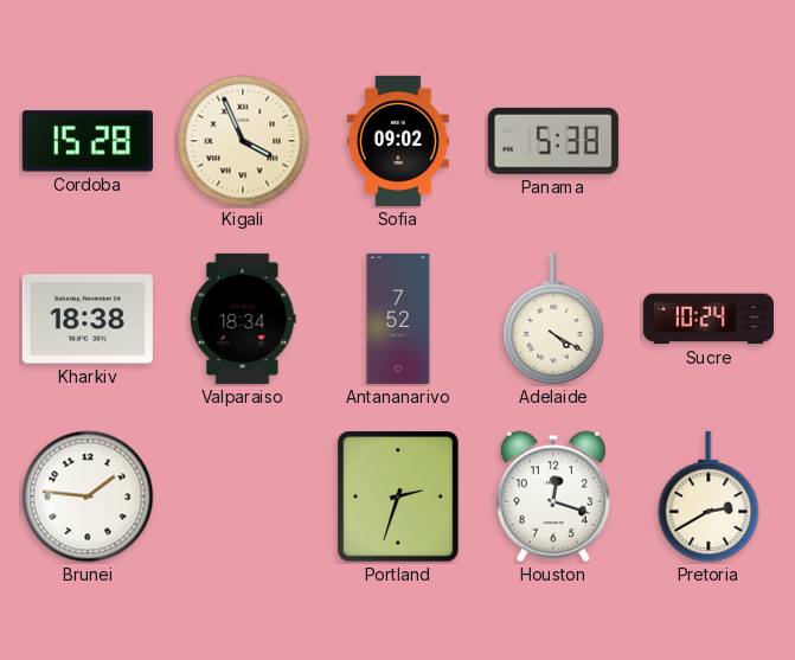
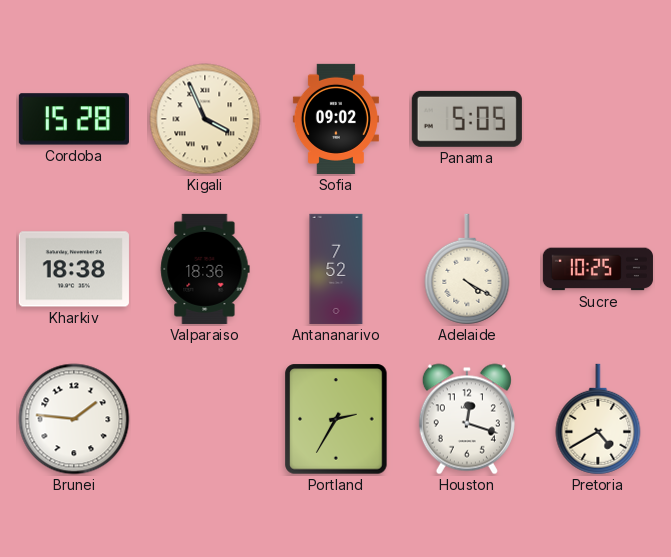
Panama: 5:38 -> 5:05
Valparaiso: 18:34 -> 18:36
Sucre: 10:24 -> 10:25
Portland: 2:33 -> 2:35
Pretoria: 2:40 -> 4:40
